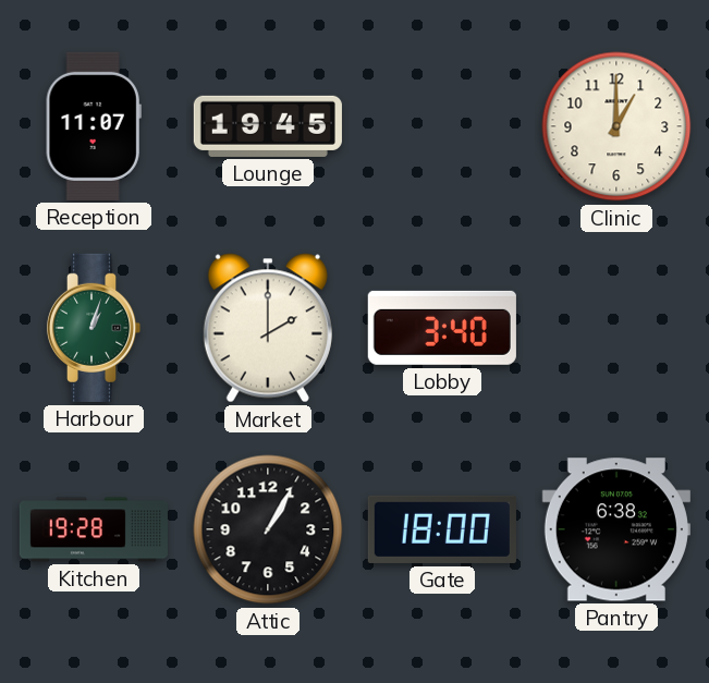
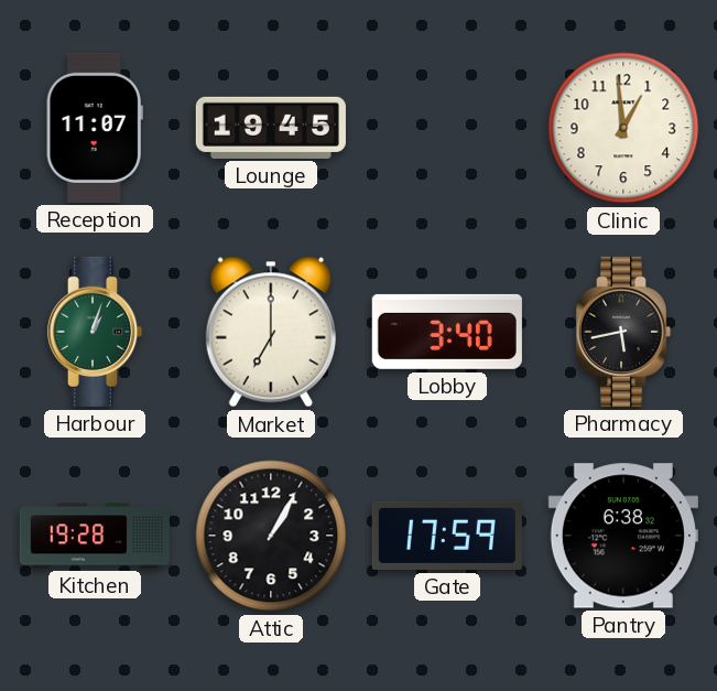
Clinic: 1:00 -> 12:59
Market: 2:00 -> 7:00
Pharmacy: none -> 5:43
Gate: 18:00 -> 17:59
